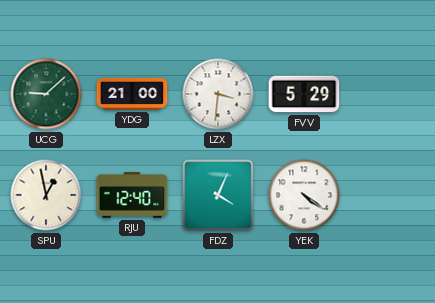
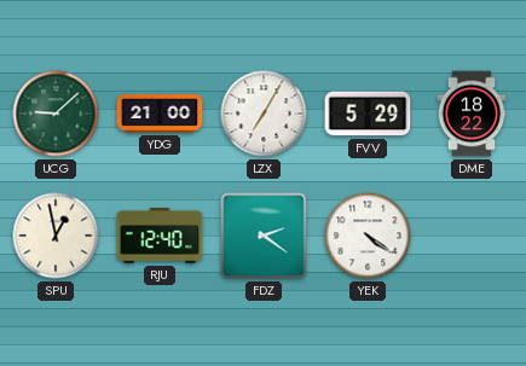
LZX: 3:31 -> 7:05
DME: none -> 18:22
FDZ: 4:04 -> 2:21
